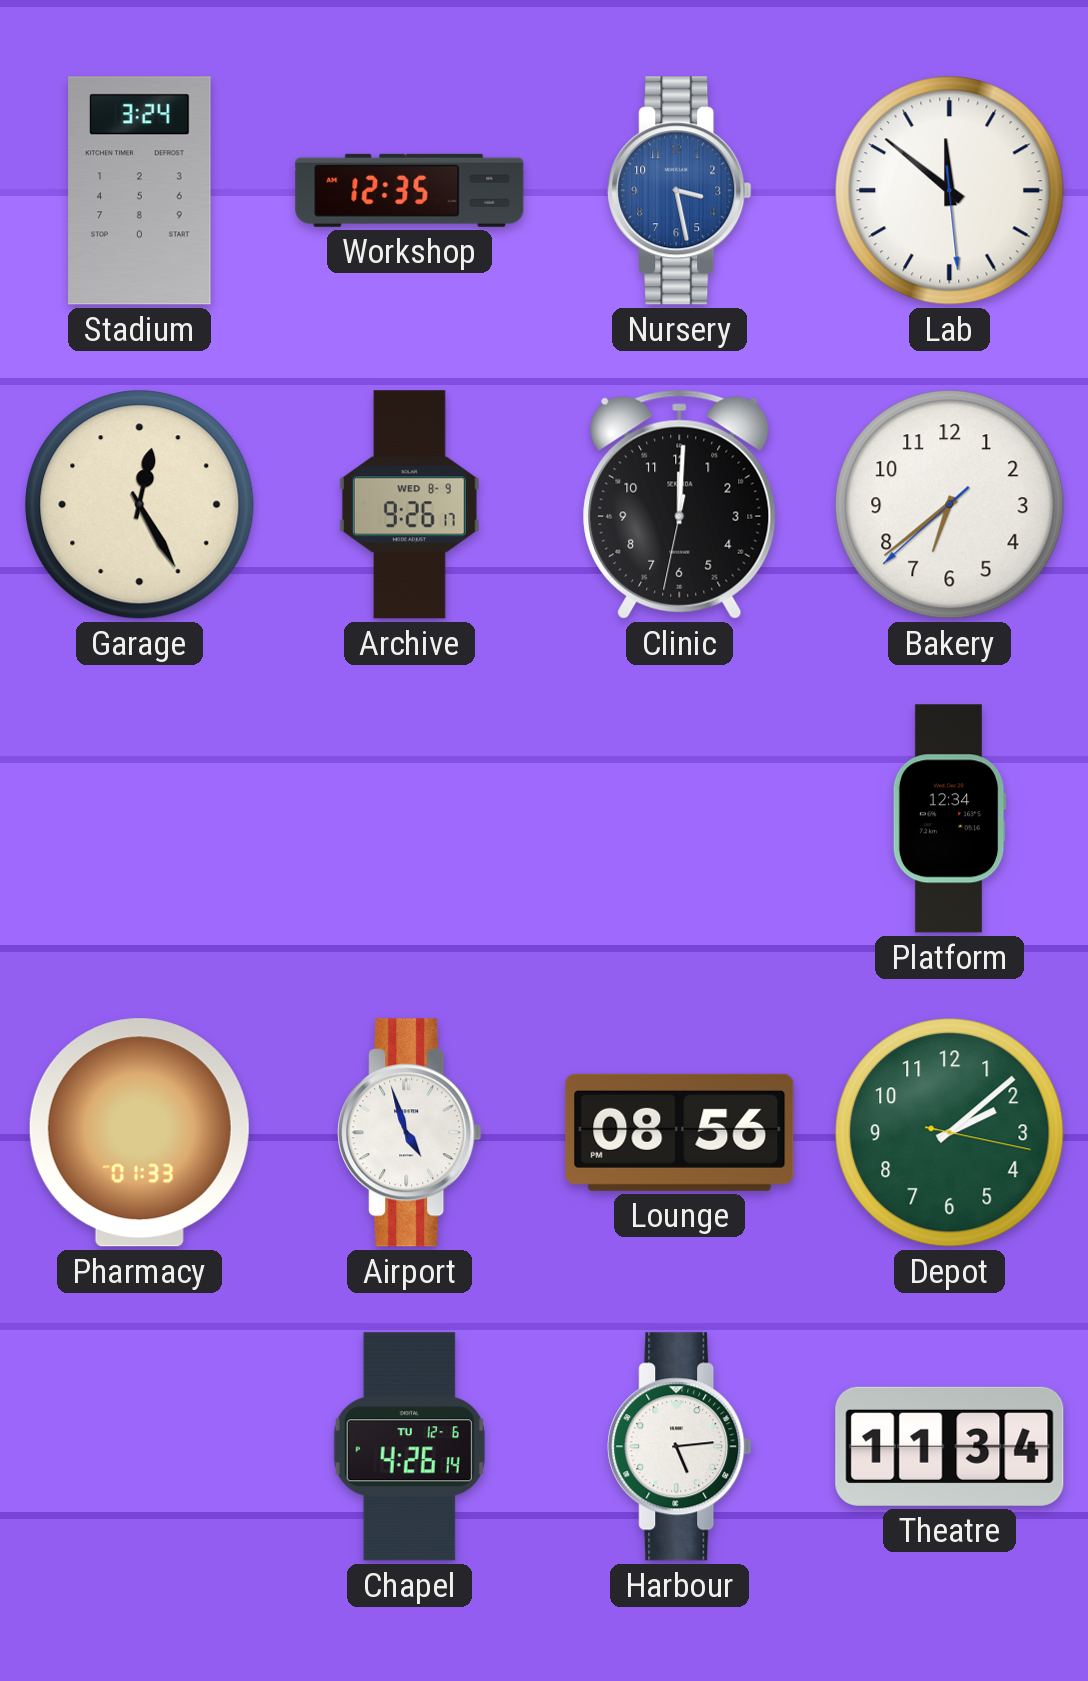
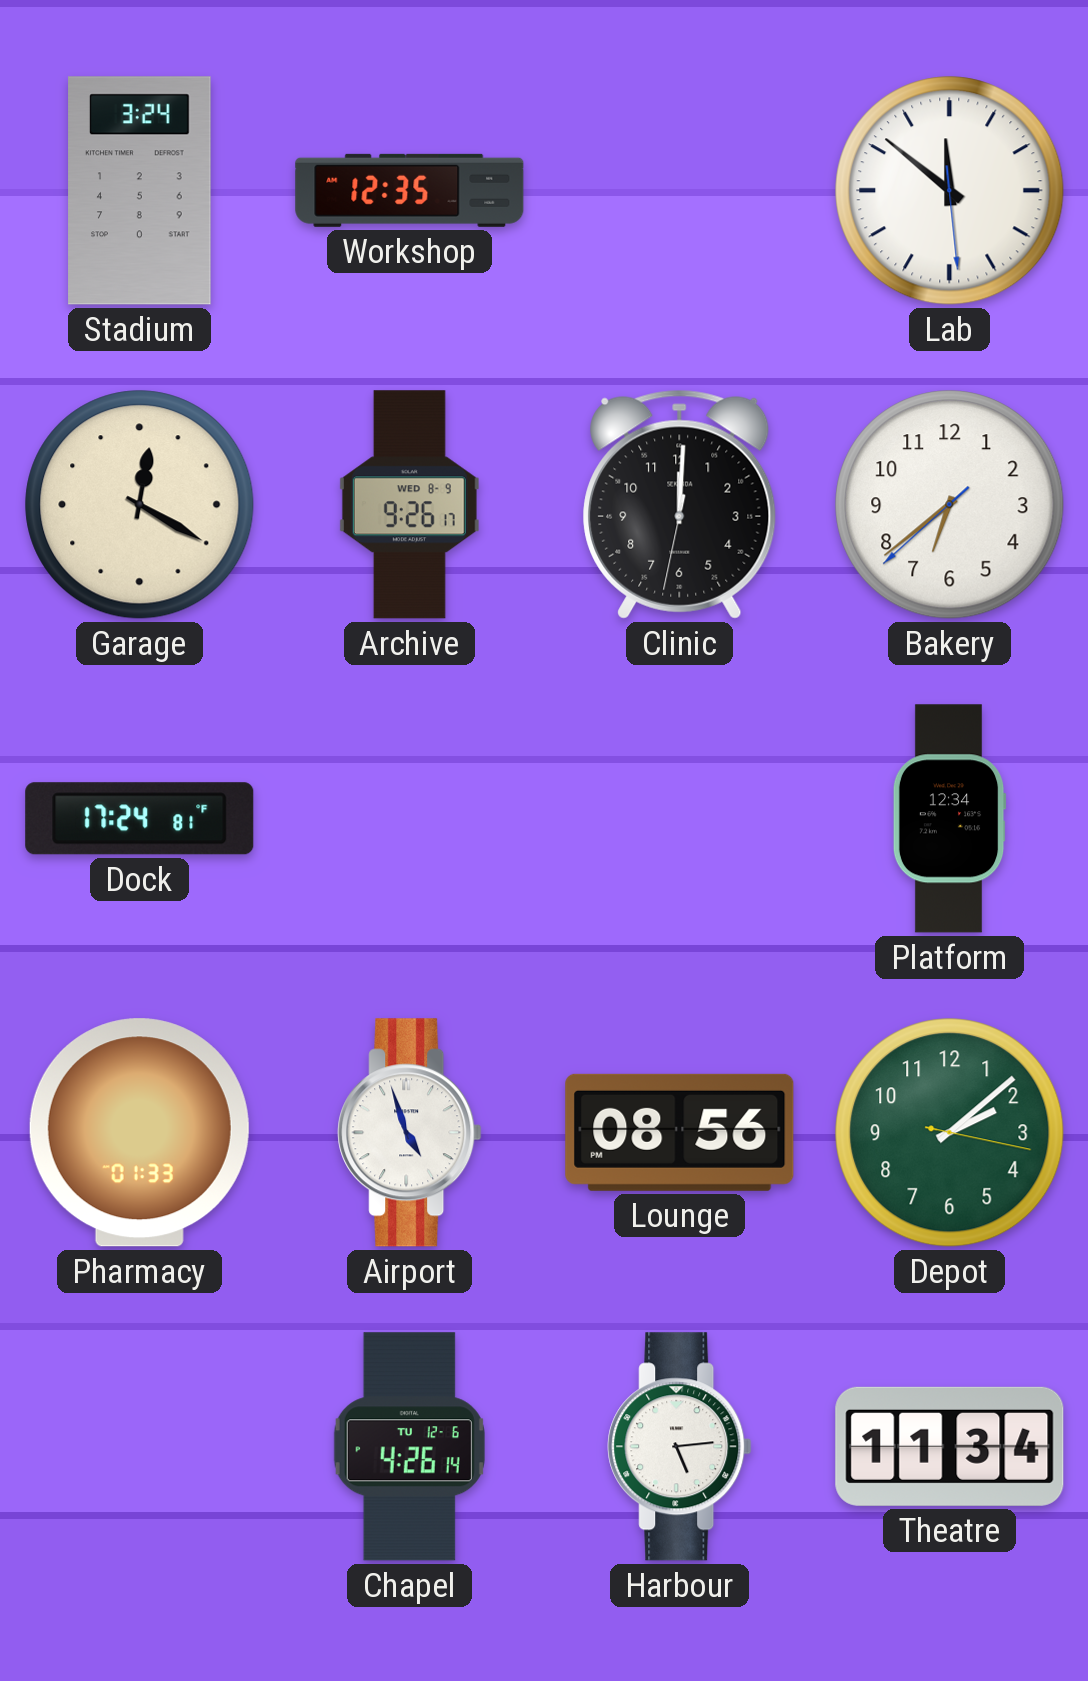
Nursery: 3:28 -> none
Garage: 12:25 -> 12:20
Dock: none -> 17:24
